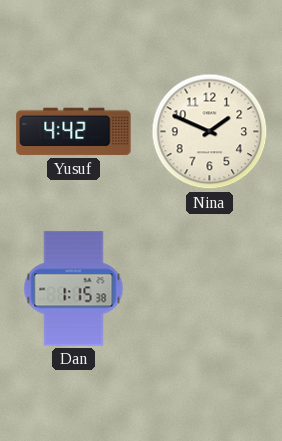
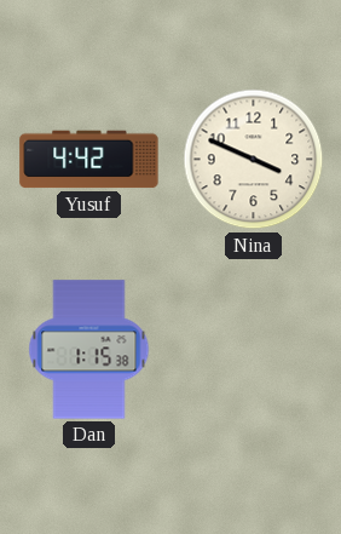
Nina: 1:49 -> 3:49
